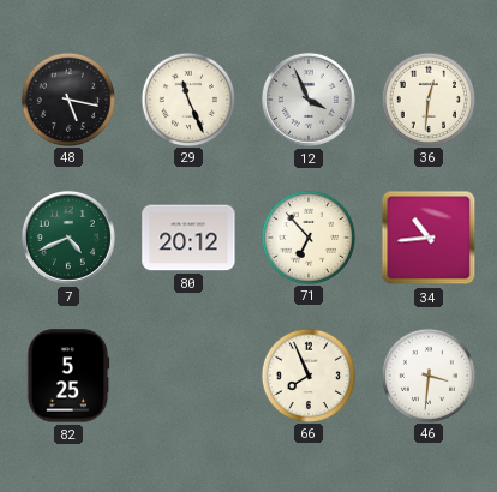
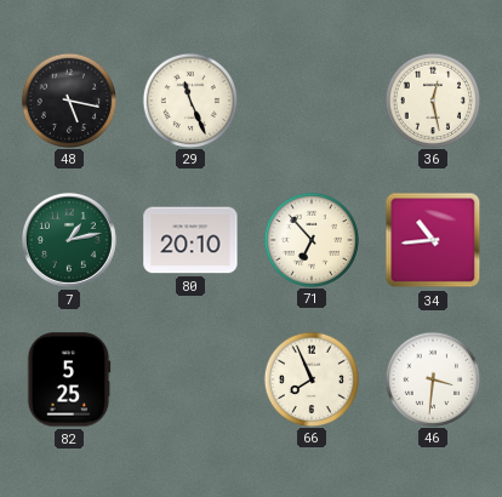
12: 3:56 -> none
36: 12:31 -> 12:28
7: 4:41 -> 1:13
80: 20:12 -> 20:10
